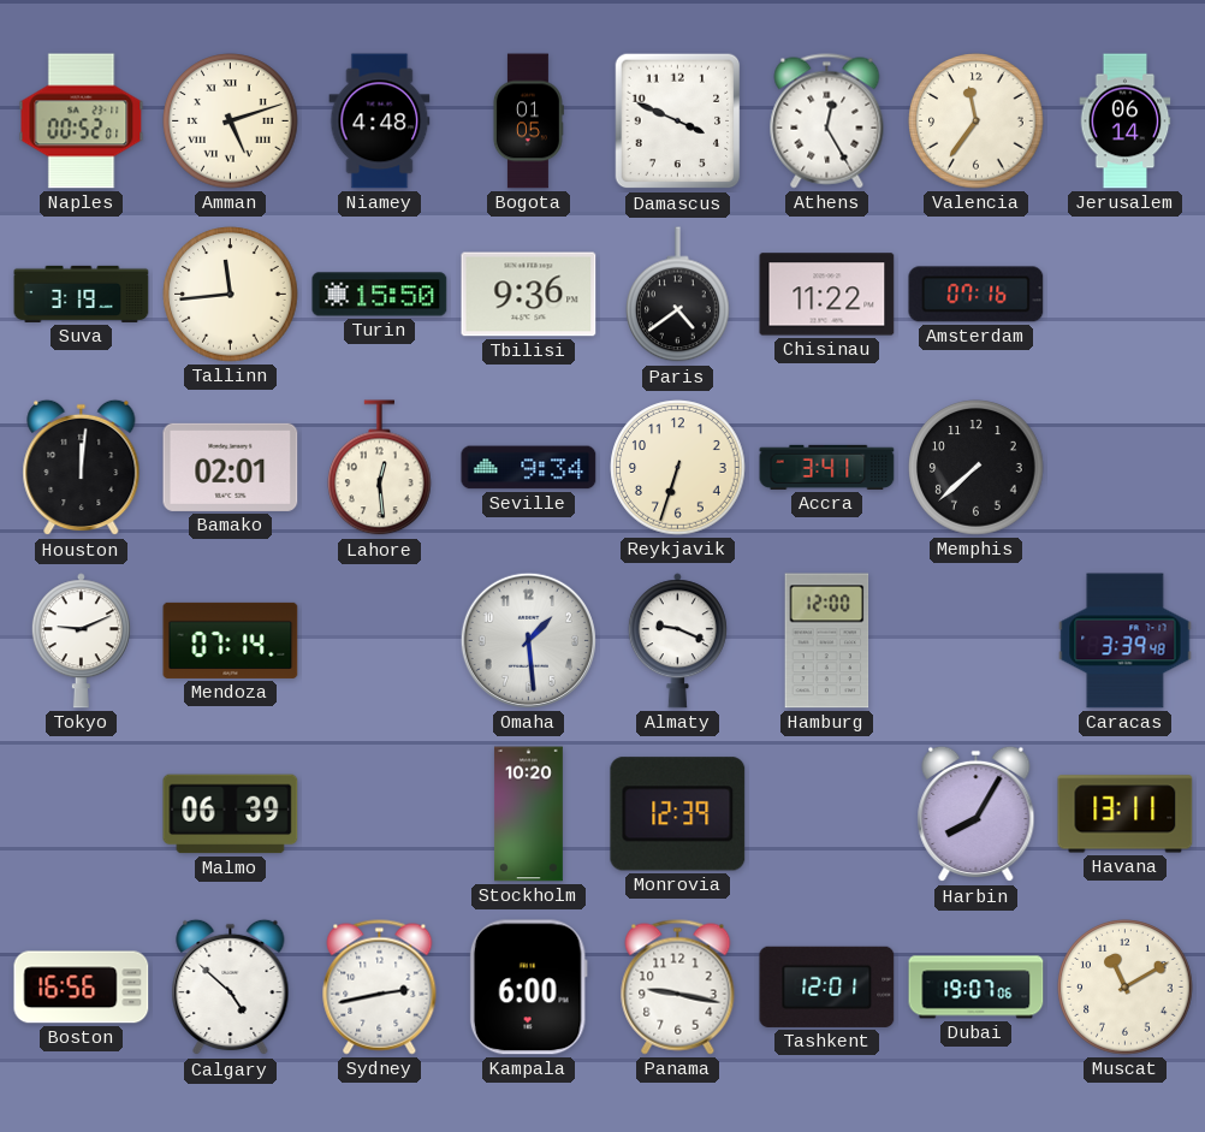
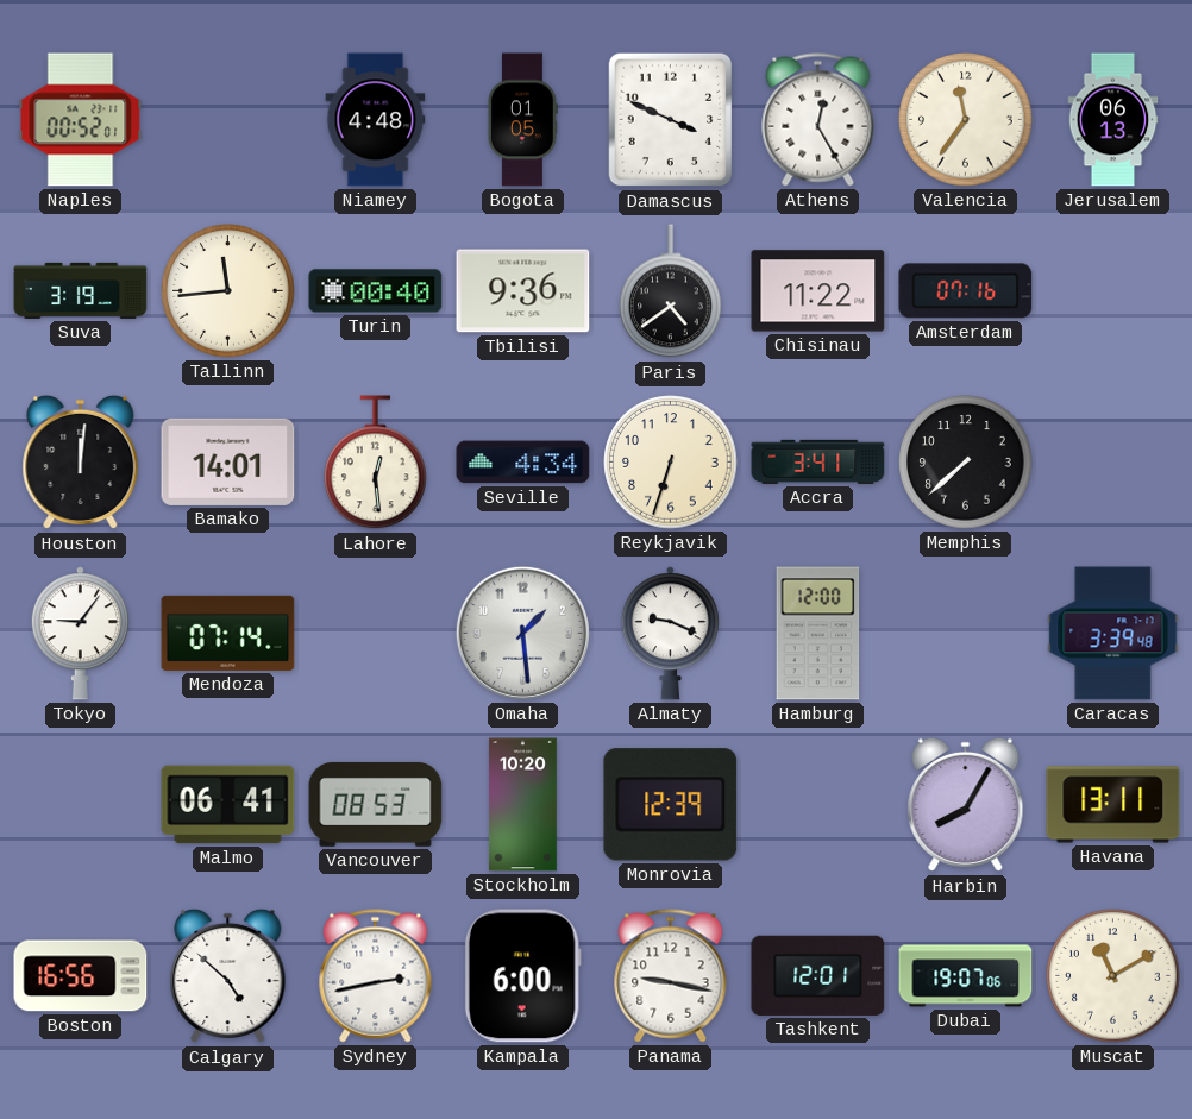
Amman: 5:12 -> none
Jerusalem: 06:14 -> 06:13
Turin: 15:50 -> 00:40
Bamako: 02:01 -> 14:01
Seville: 9:34 -> 4:34
Tokyo: 9:11 -> 9:06
Malmo: 06:39 -> 06:41
Vancouver: none -> 08:53
